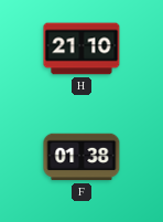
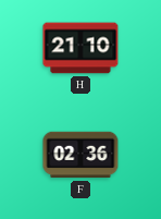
F: 01:38 -> 02:36
